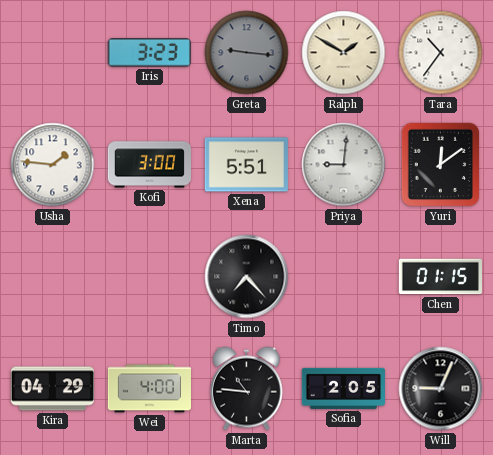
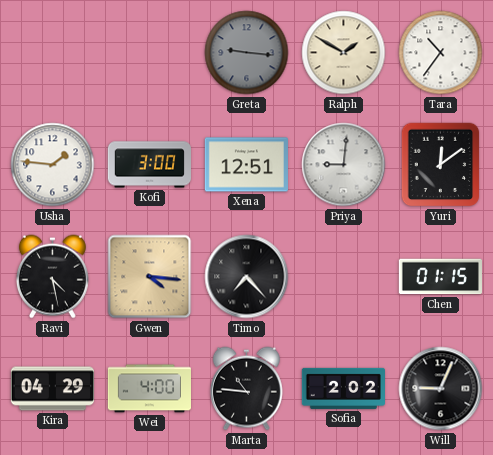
Iris: 3:23 -> none
Xena: 5:51 -> 12:51
Ravi: none -> 4:28
Gwen: none -> 4:16
Sofia: 2:05 -> 2:02
